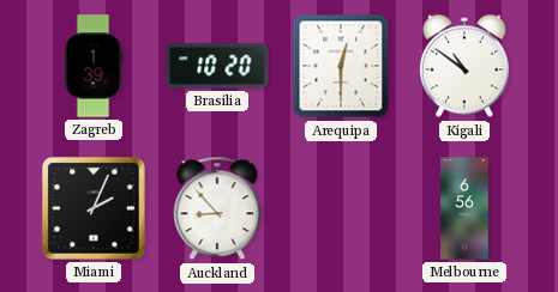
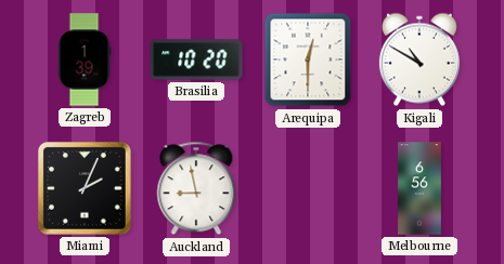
Kigali: 10:51 -> 10:50
Auckland: 8:53 -> 8:58
